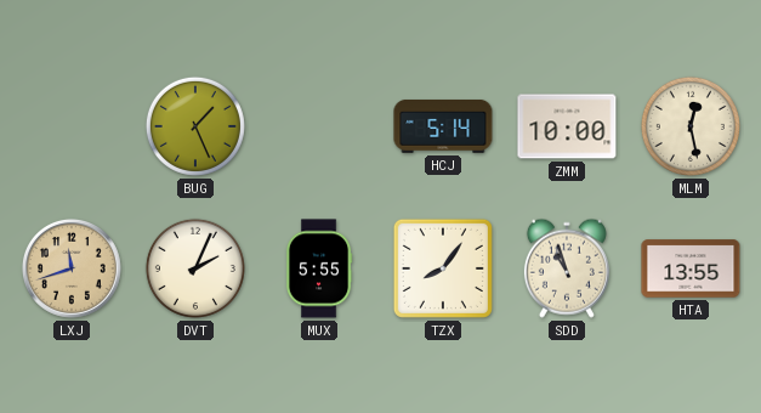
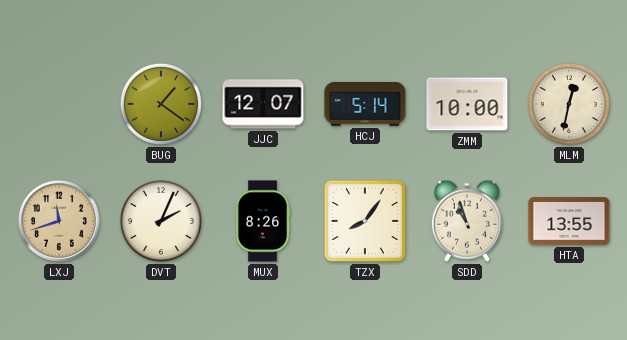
BUG: 1:26 -> 1:21
JJC: none -> 12:07
MLM: 12:28 -> 12:32
MUX: 5:55 -> 8:26
